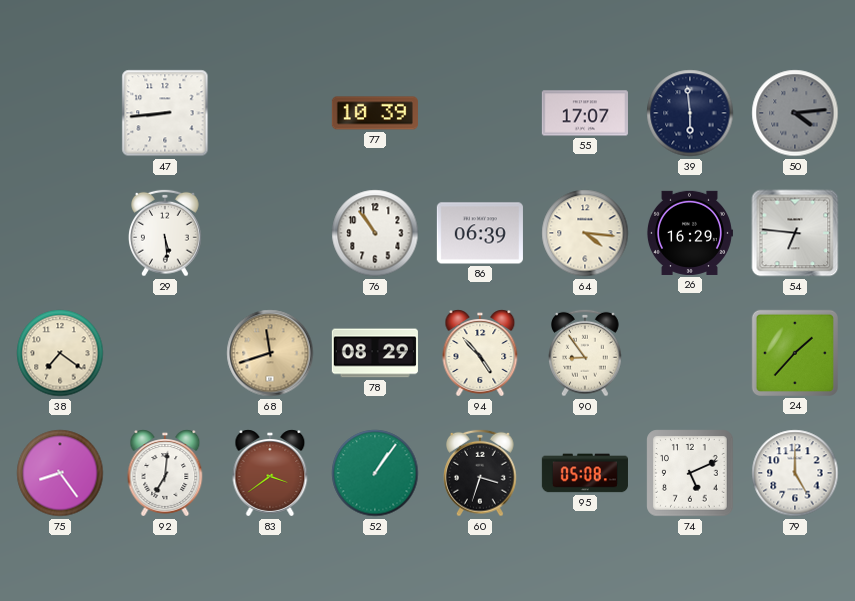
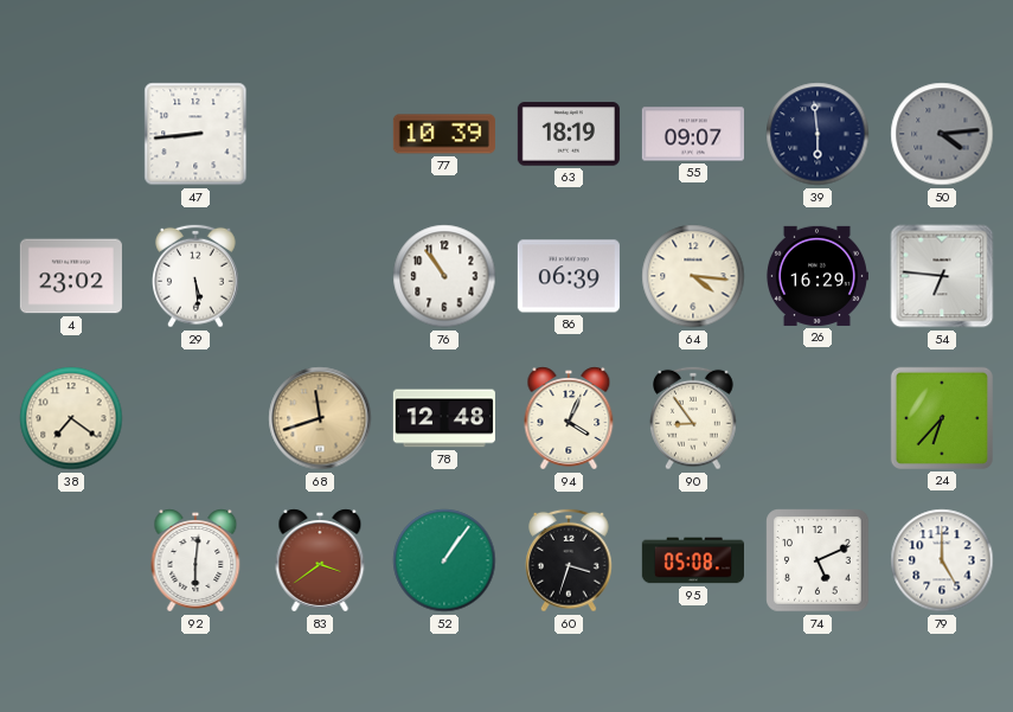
63: none -> 18:19
55: 17:07 -> 09:07
4: none -> 23:02
78: 08:29 -> 12:48
94: 4:53 -> 4:04
24: 1:37 -> 6:37
75: 8:24 -> none
92: 7:01 -> 6:01
